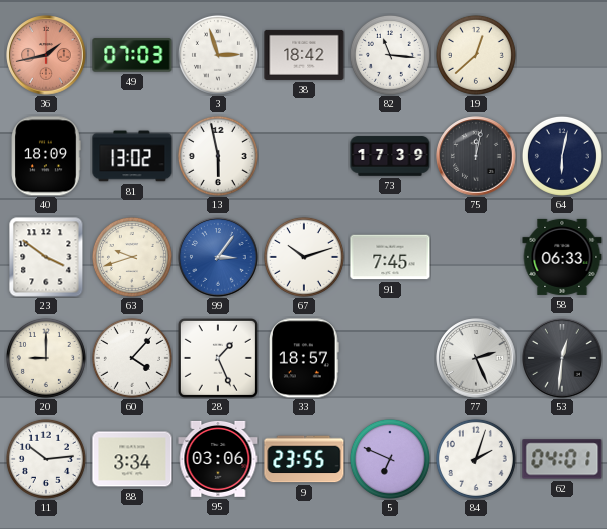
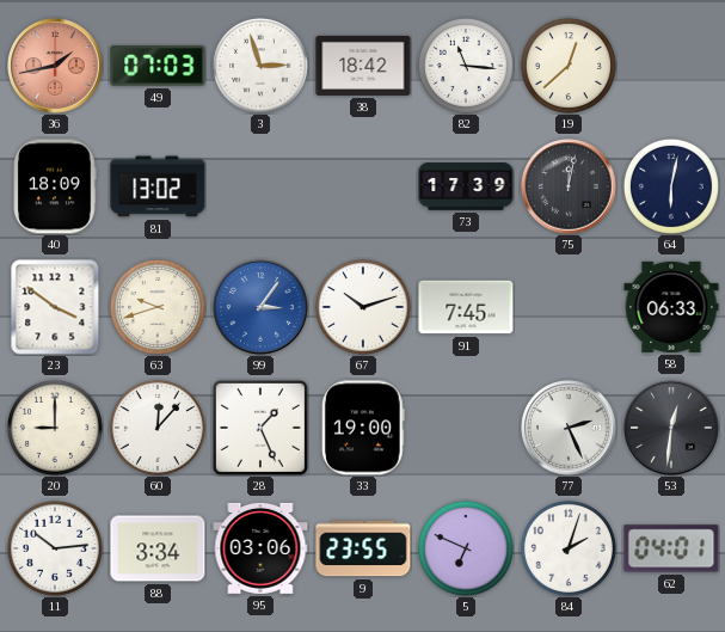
13: 5:58 -> none
60: 4:07 -> 12:07
33: 18:57 -> 19:00
